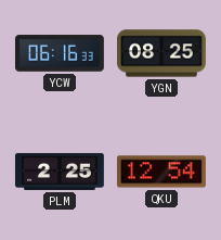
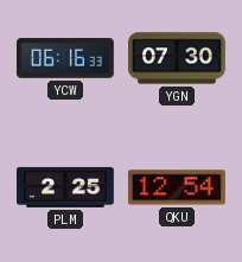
YGN: 08:25 -> 07:30
